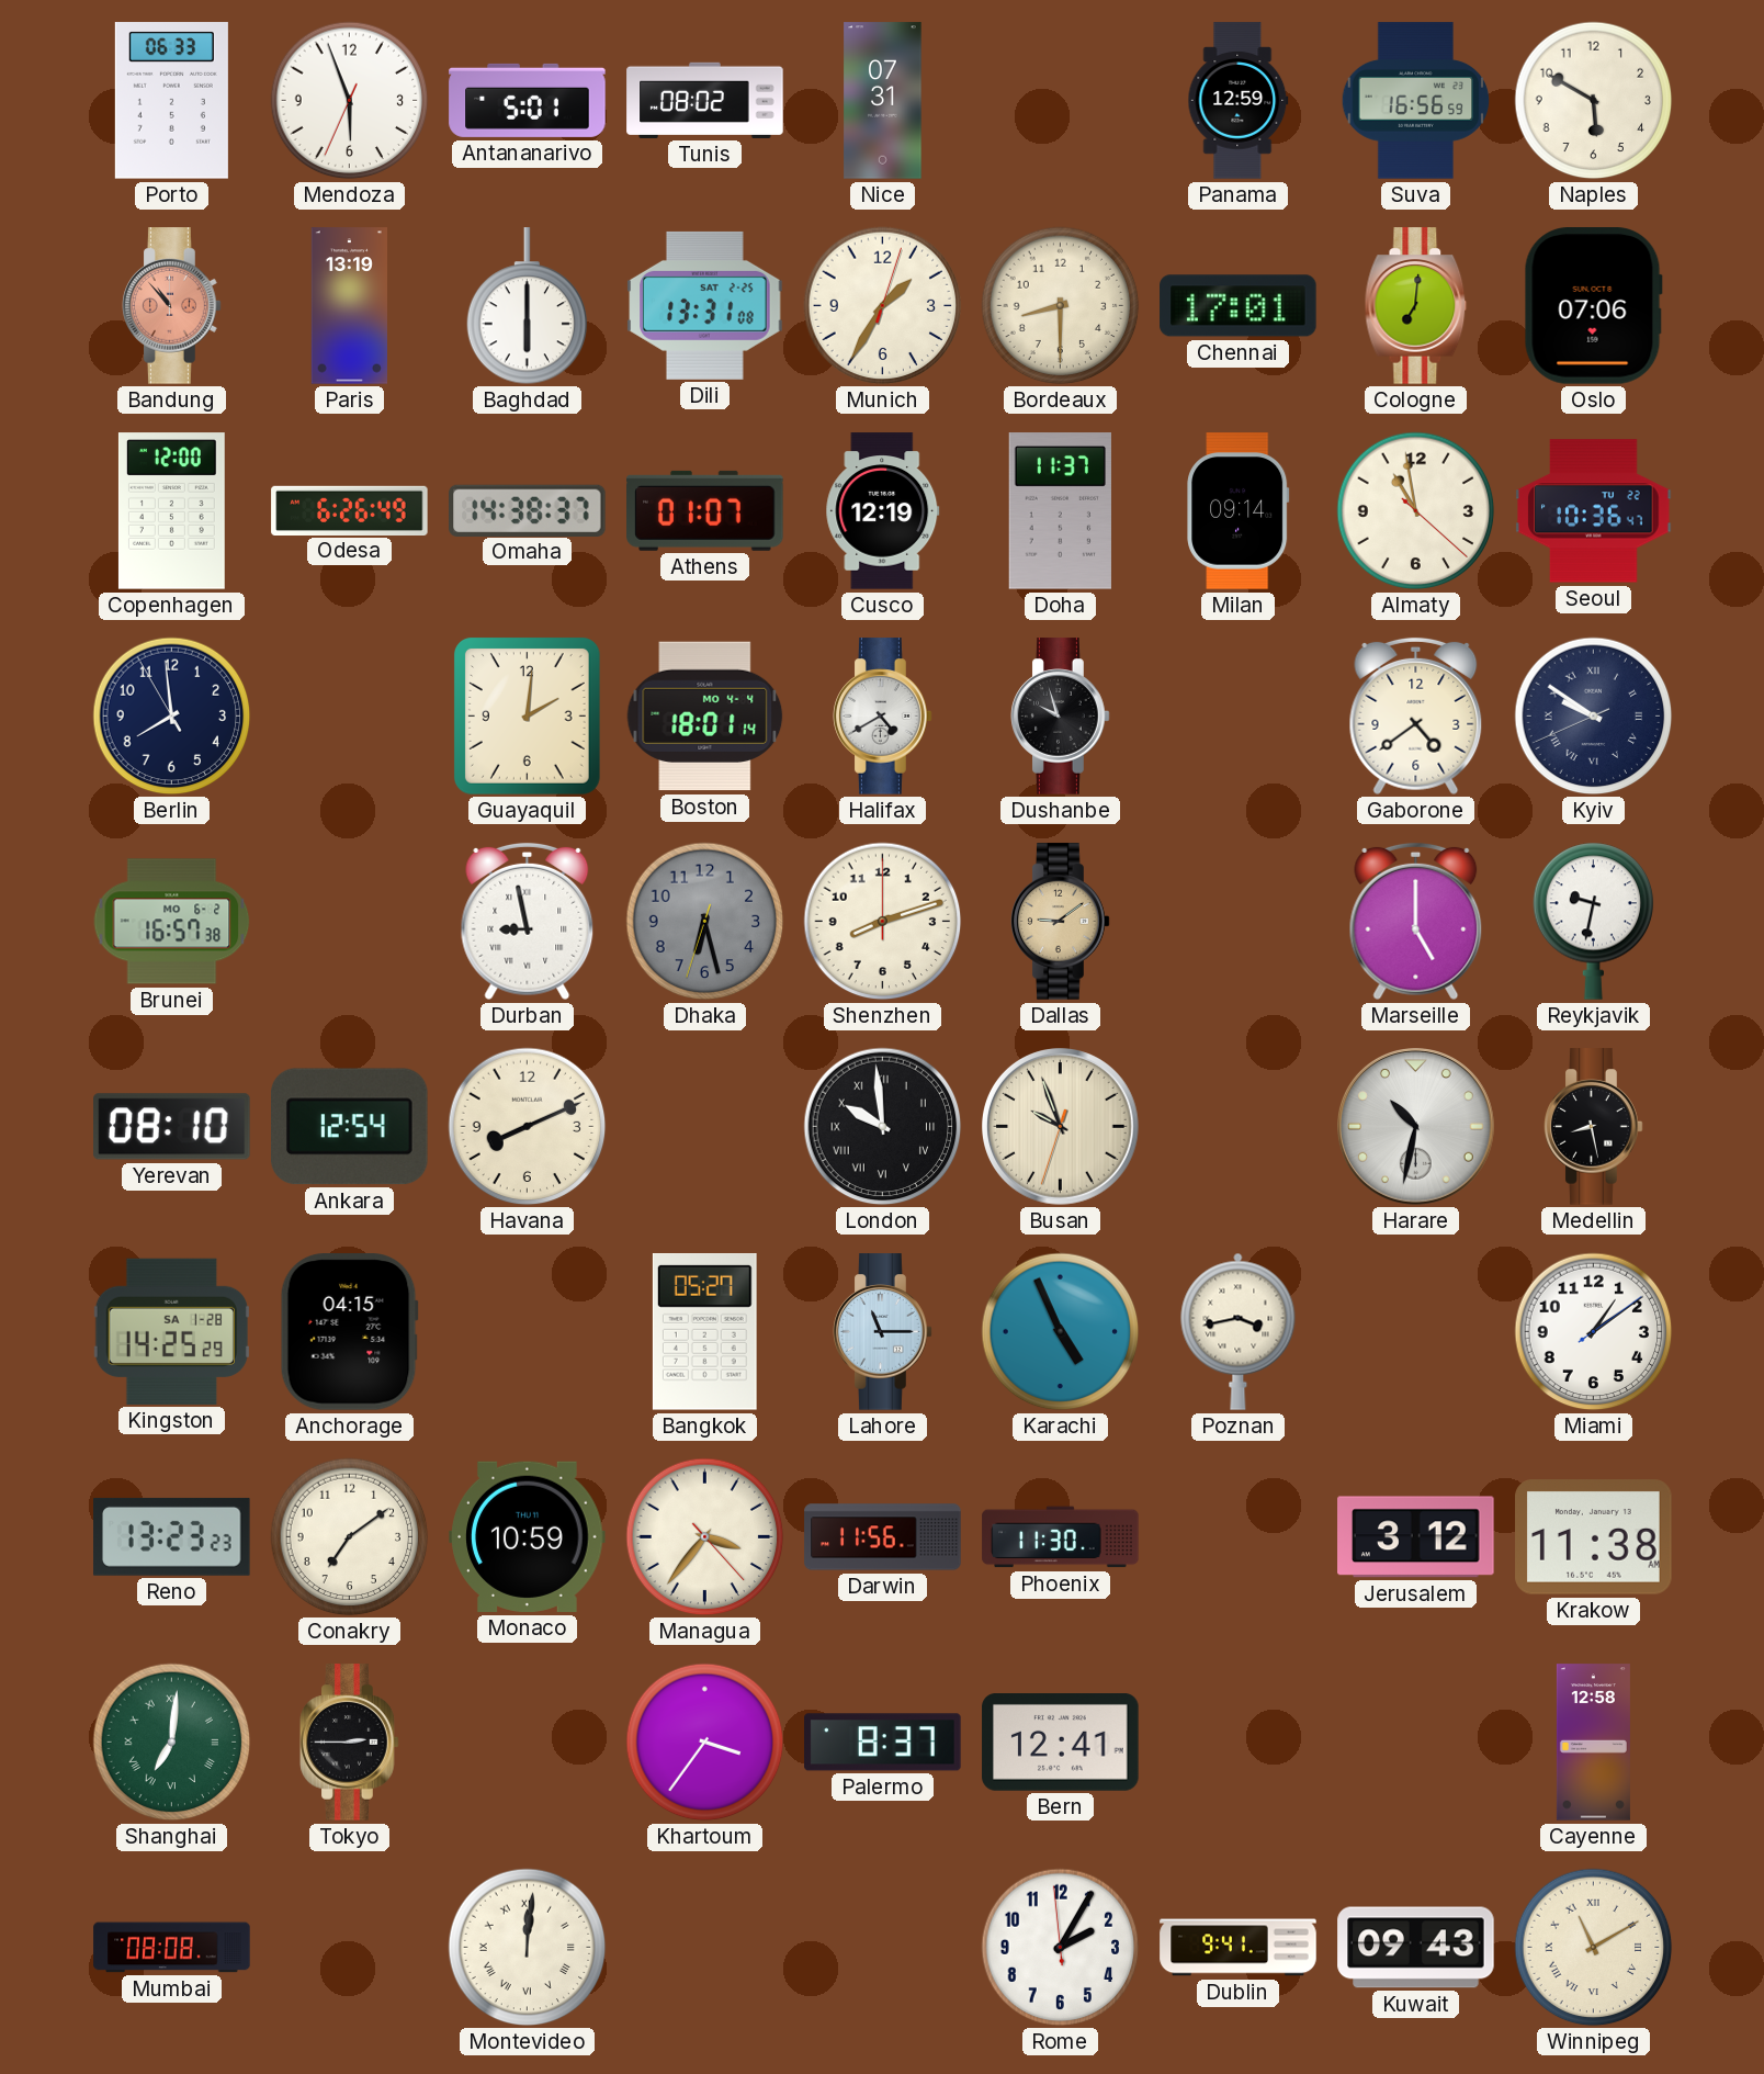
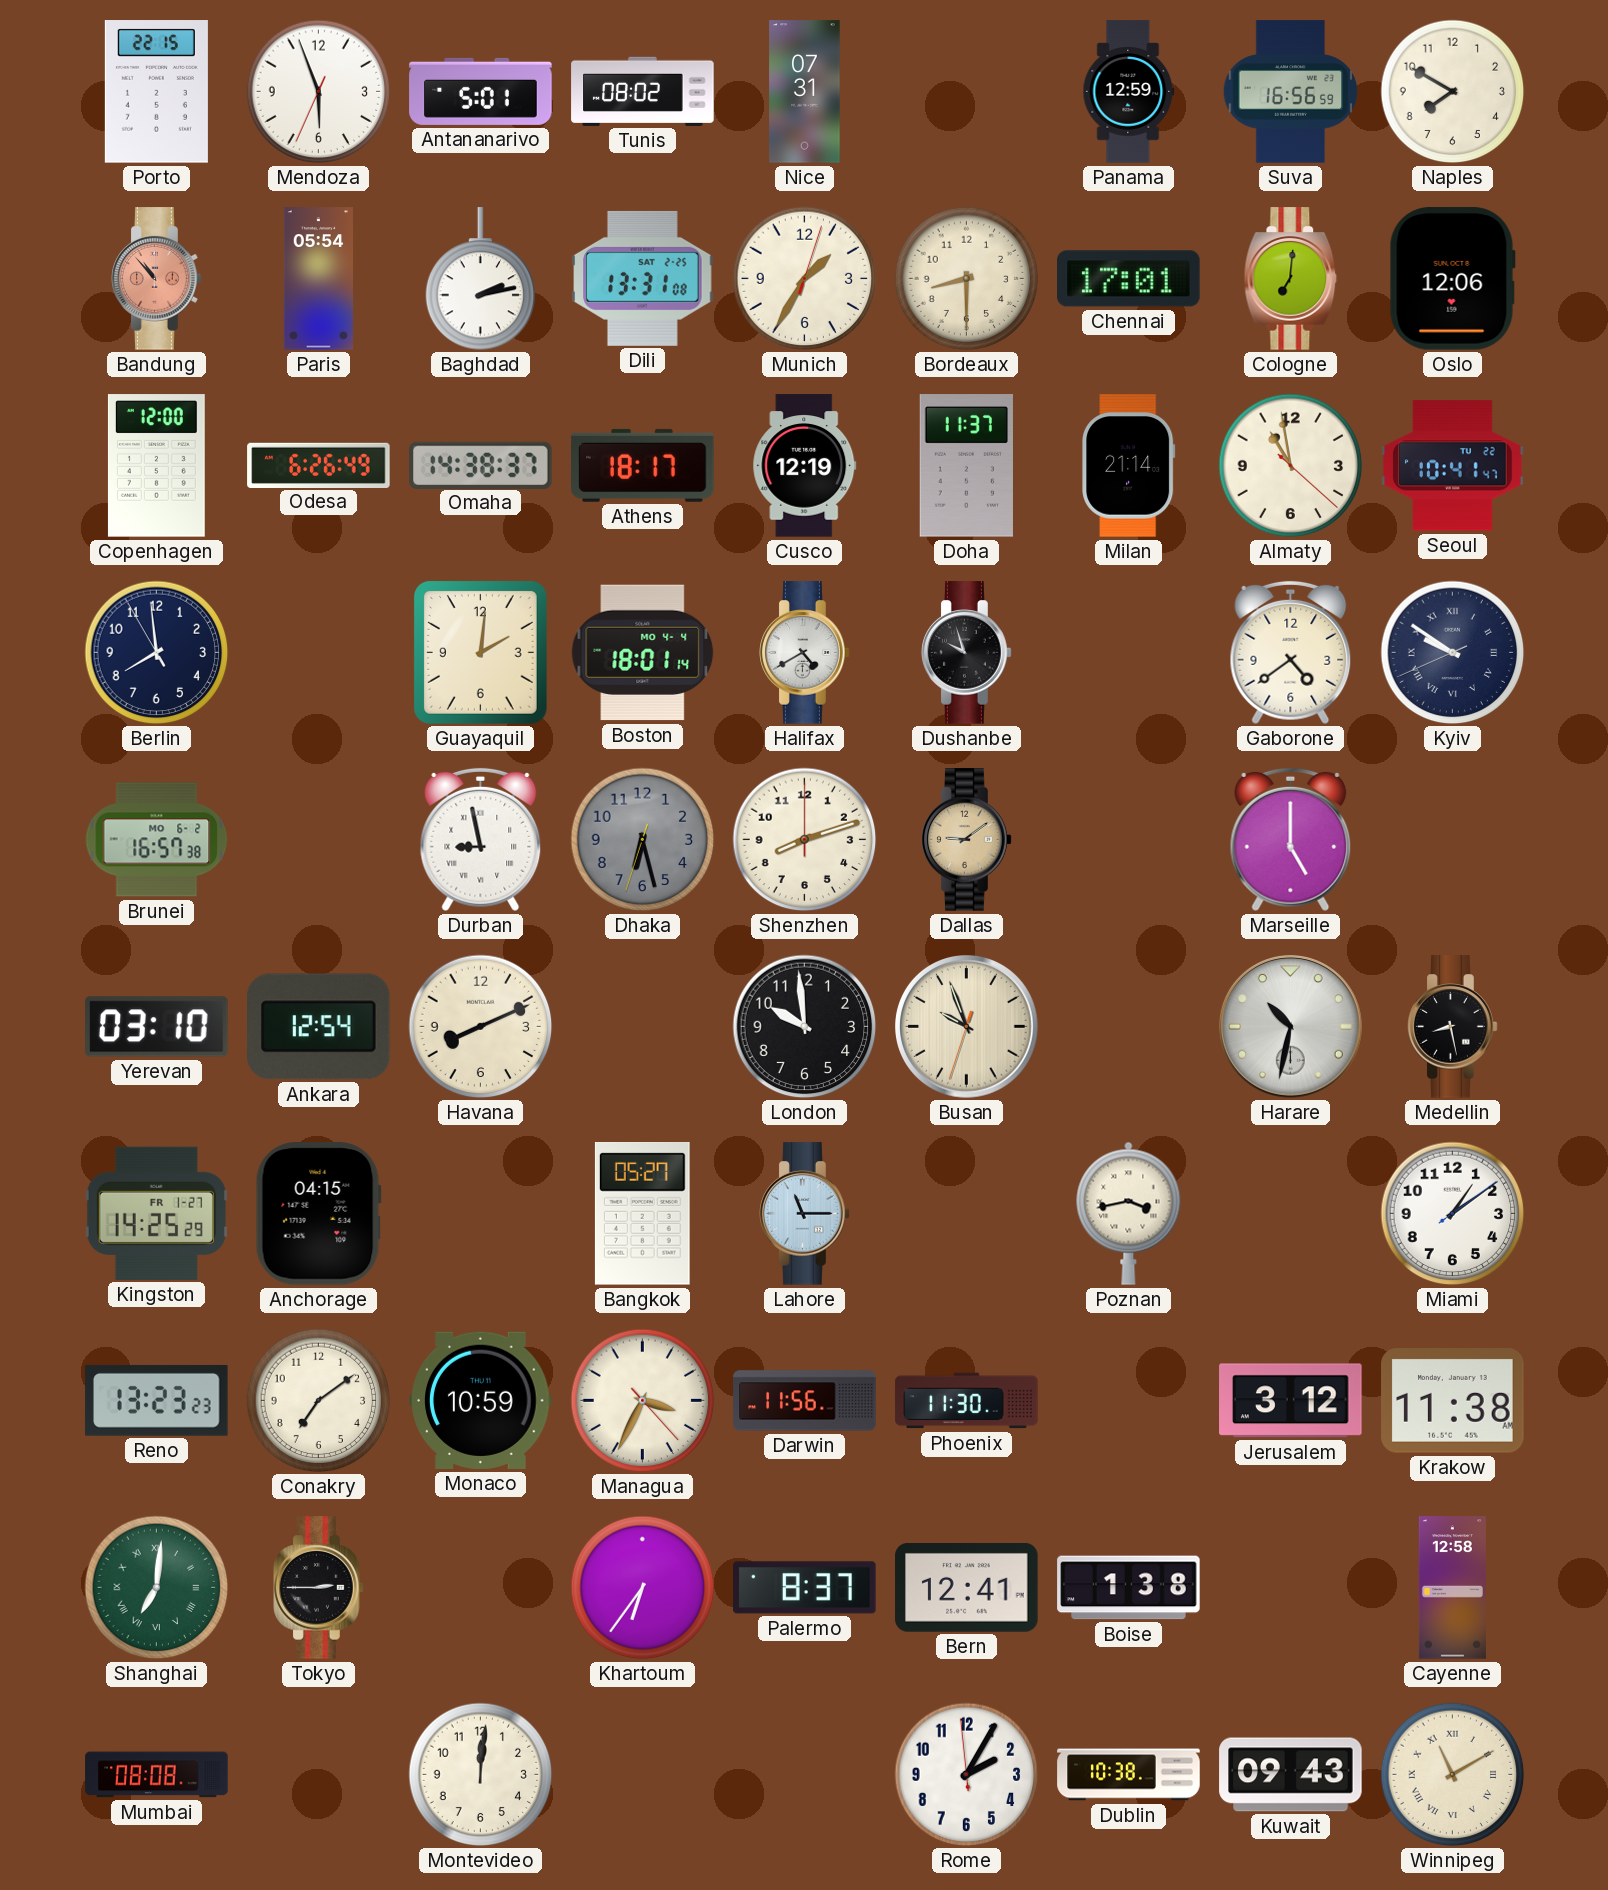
Porto: 06:33 -> 22:15
Naples: 5:50 -> 7:50
Paris: 13:19 -> 05:54
Baghdad: 6:00 -> 2:13
Oslo: 07:06 -> 12:06
Athens: 01:07 -> 18:17
Milan: 09:14 -> 21:14
Seoul: 10:36 -> 10:41
Reykjavik: 9:32 -> none
Yerevan: 08:10 -> 03:10
London numerals: Roman -> Arabic
Kingston date: SA 1-28 -> FR 1-27
Karachi: 4:56 -> none
Managua: 3:36 -> 3:34
Khartoum: 3:36 -> 6:36
Boise: none -> 1:38
Montevideo numerals: Roman -> Arabic
Dublin: 9:41 -> 10:38
